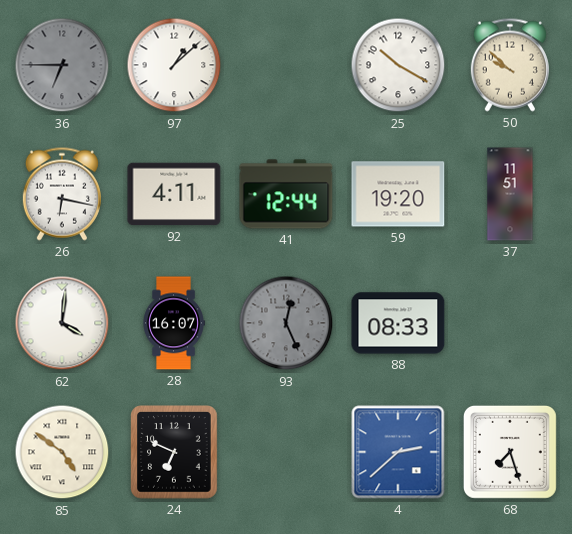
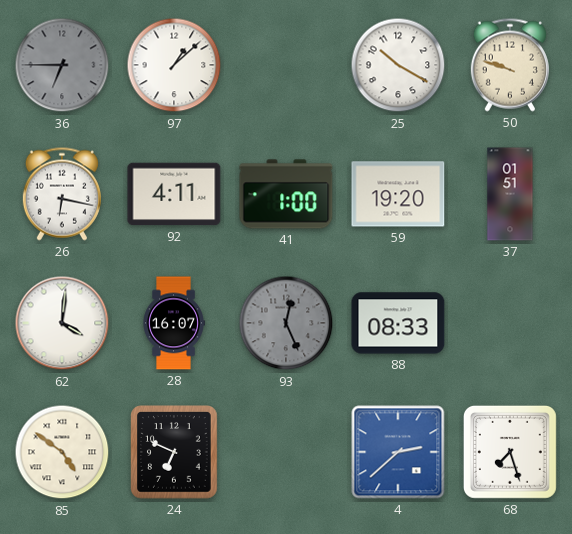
50: 9:52 -> 9:48
41: 12:44 -> 1:00
37: 11:51 -> 01:51
